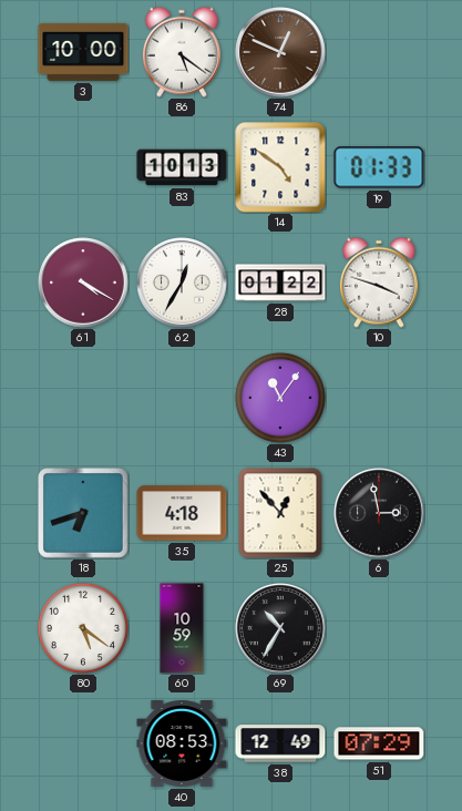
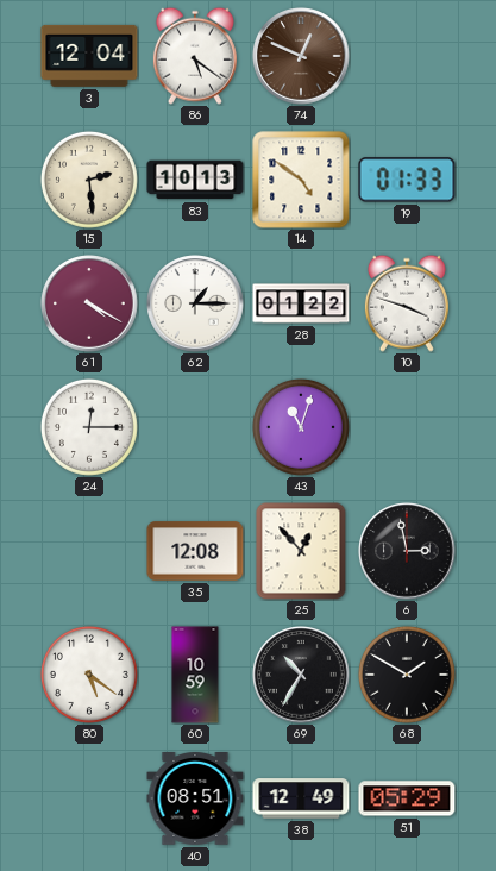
3: 10:00 -> 12:04
15: none -> 2:29
62: 12:35 -> 1:15
24: none -> 12:15
43: 11:06 -> 11:03
18: 6:42 -> none
35: 4:18 -> 12:08
68: none -> 1:50
40: 08:53 -> 08:51
51: 07:29 -> 05:29
